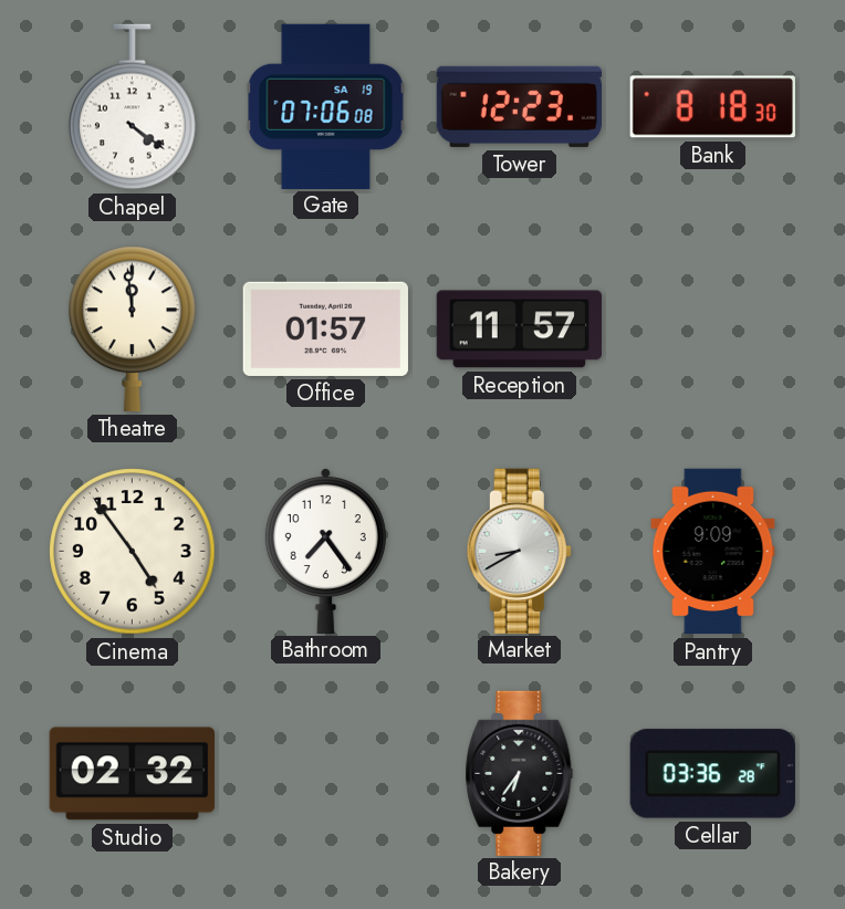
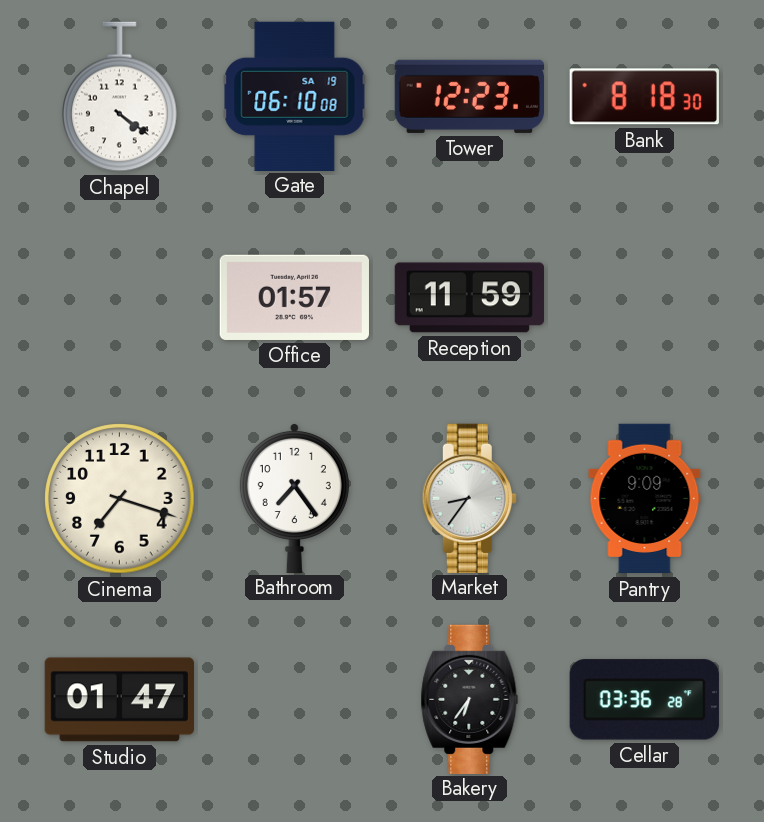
Gate: 07:06 -> 06:10
Theatre: 11:59 -> none
Reception: 11:57 -> 11:59
Cinema: 4:54 -> 7:18
Market: 8:40 -> 8:36
Studio: 02:32 -> 01:47
